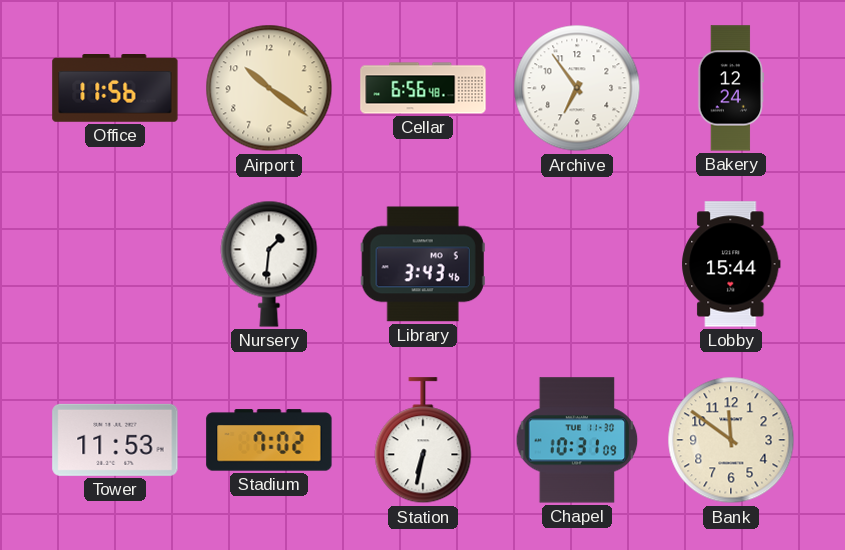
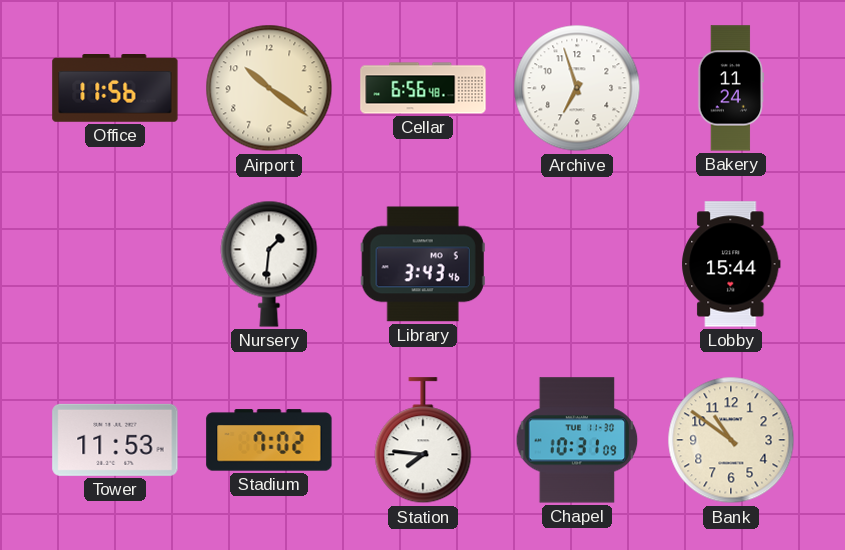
Archive: 6:54 -> 6:57
Bakery: 12:24 -> 11:24
Station: 6:32 -> 7:46
Bank: 11:51 -> 10:51
